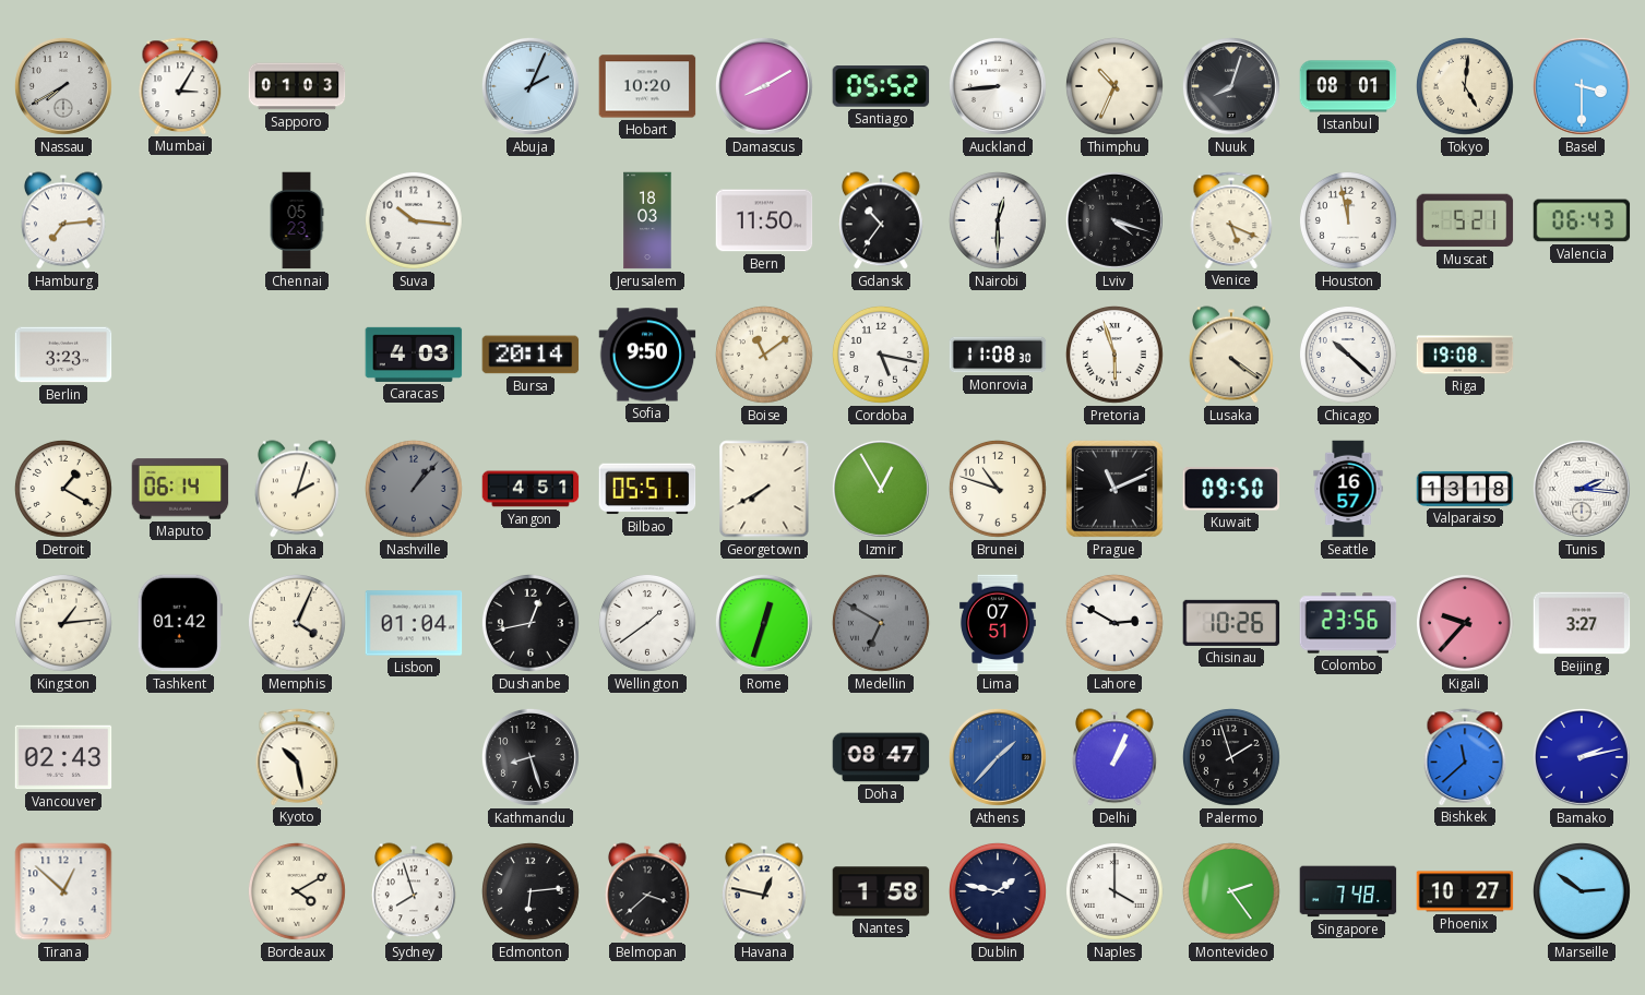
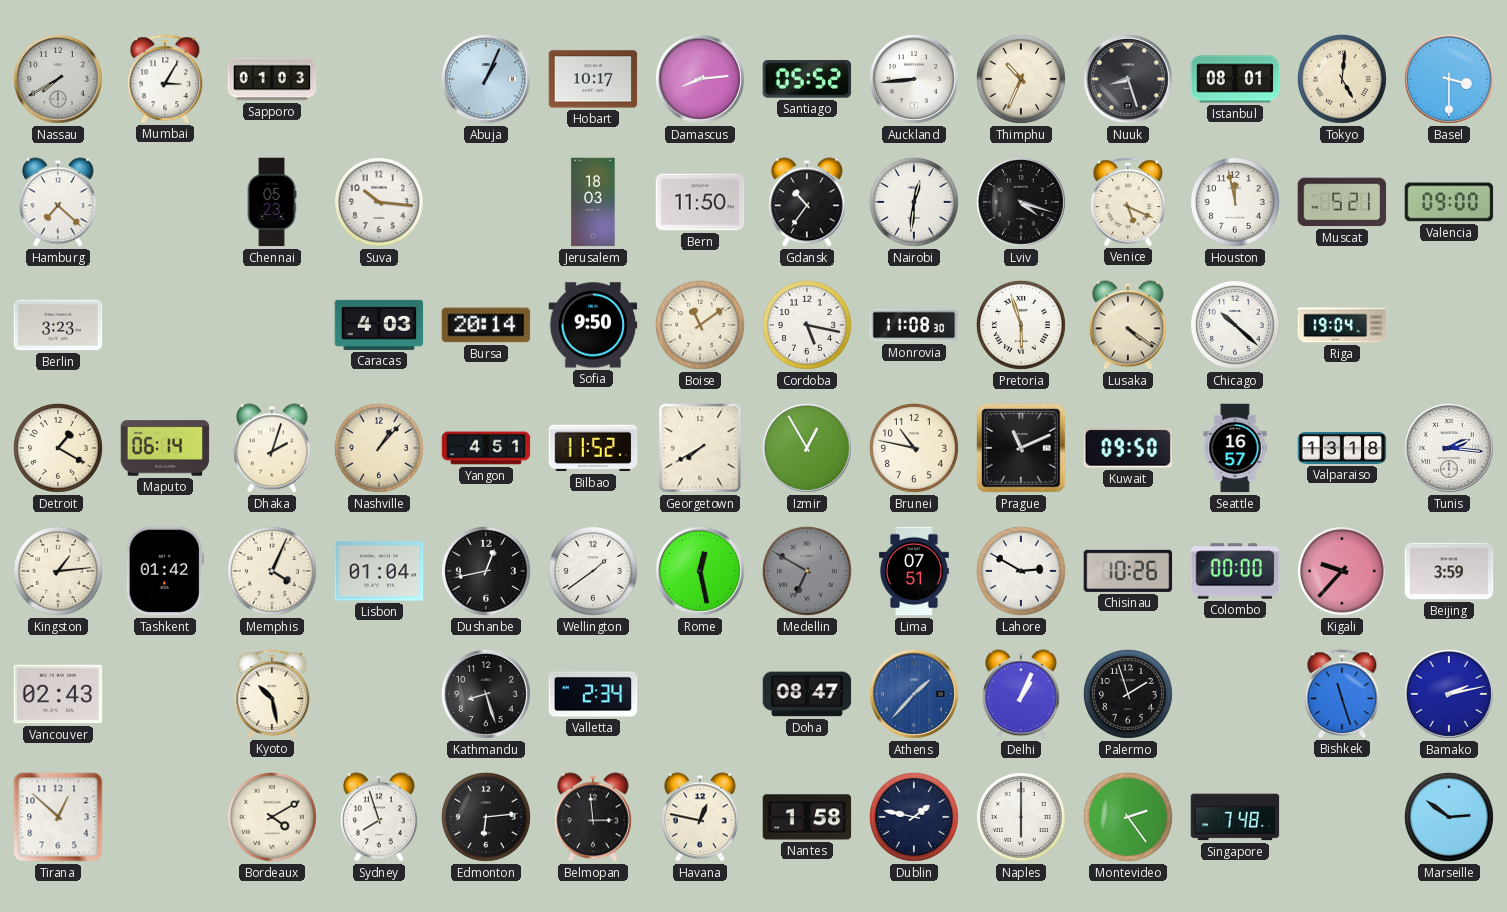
Abuja: 2:04 -> 1:04
Hobart: 10:20 -> 10:17
Damascus: 8:10 -> 8:14
Nuuk: 8:03 -> 8:27
Hamburg: 7:14 -> 7:22
Nairobi: 12:30 -> 12:31
Valencia: 06:43 -> 09:00
Riga: 19:08 -> 19:04
Nashville dial: grey -> cream
Bilbao: 05:51 -> 11:52
Brunei: 10:48 -> 10:47
Rome: 12:33 -> 12:28
Colombo: 23:56 -> 00:00
Beijing: 3:27 -> 3:59
Valletta: none -> 2:34
Bishkek: 11:38 -> 11:27
Belmopan: 3:38 -> 2:59
Naples: 4:00 -> 6:00
Phoenix: 10:27 -> none
